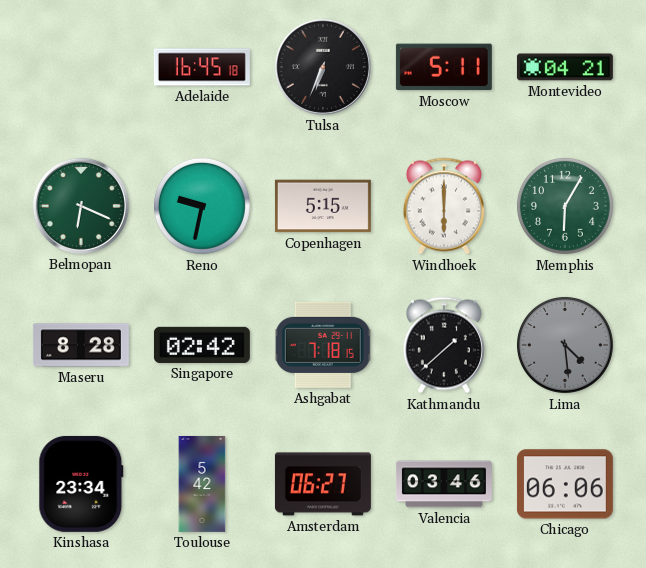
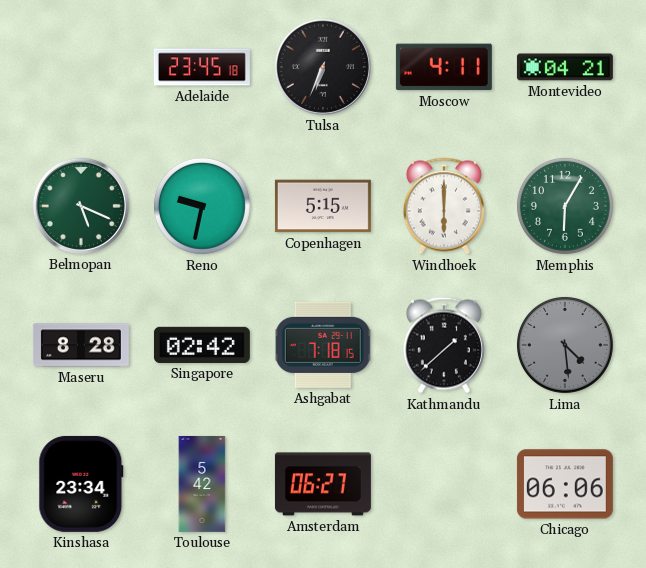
Adelaide: 16:45 -> 23:45
Moscow: 5:11 -> 4:11
Belmopan: 6:19 -> 5:19
Valencia: 03:46 -> none
